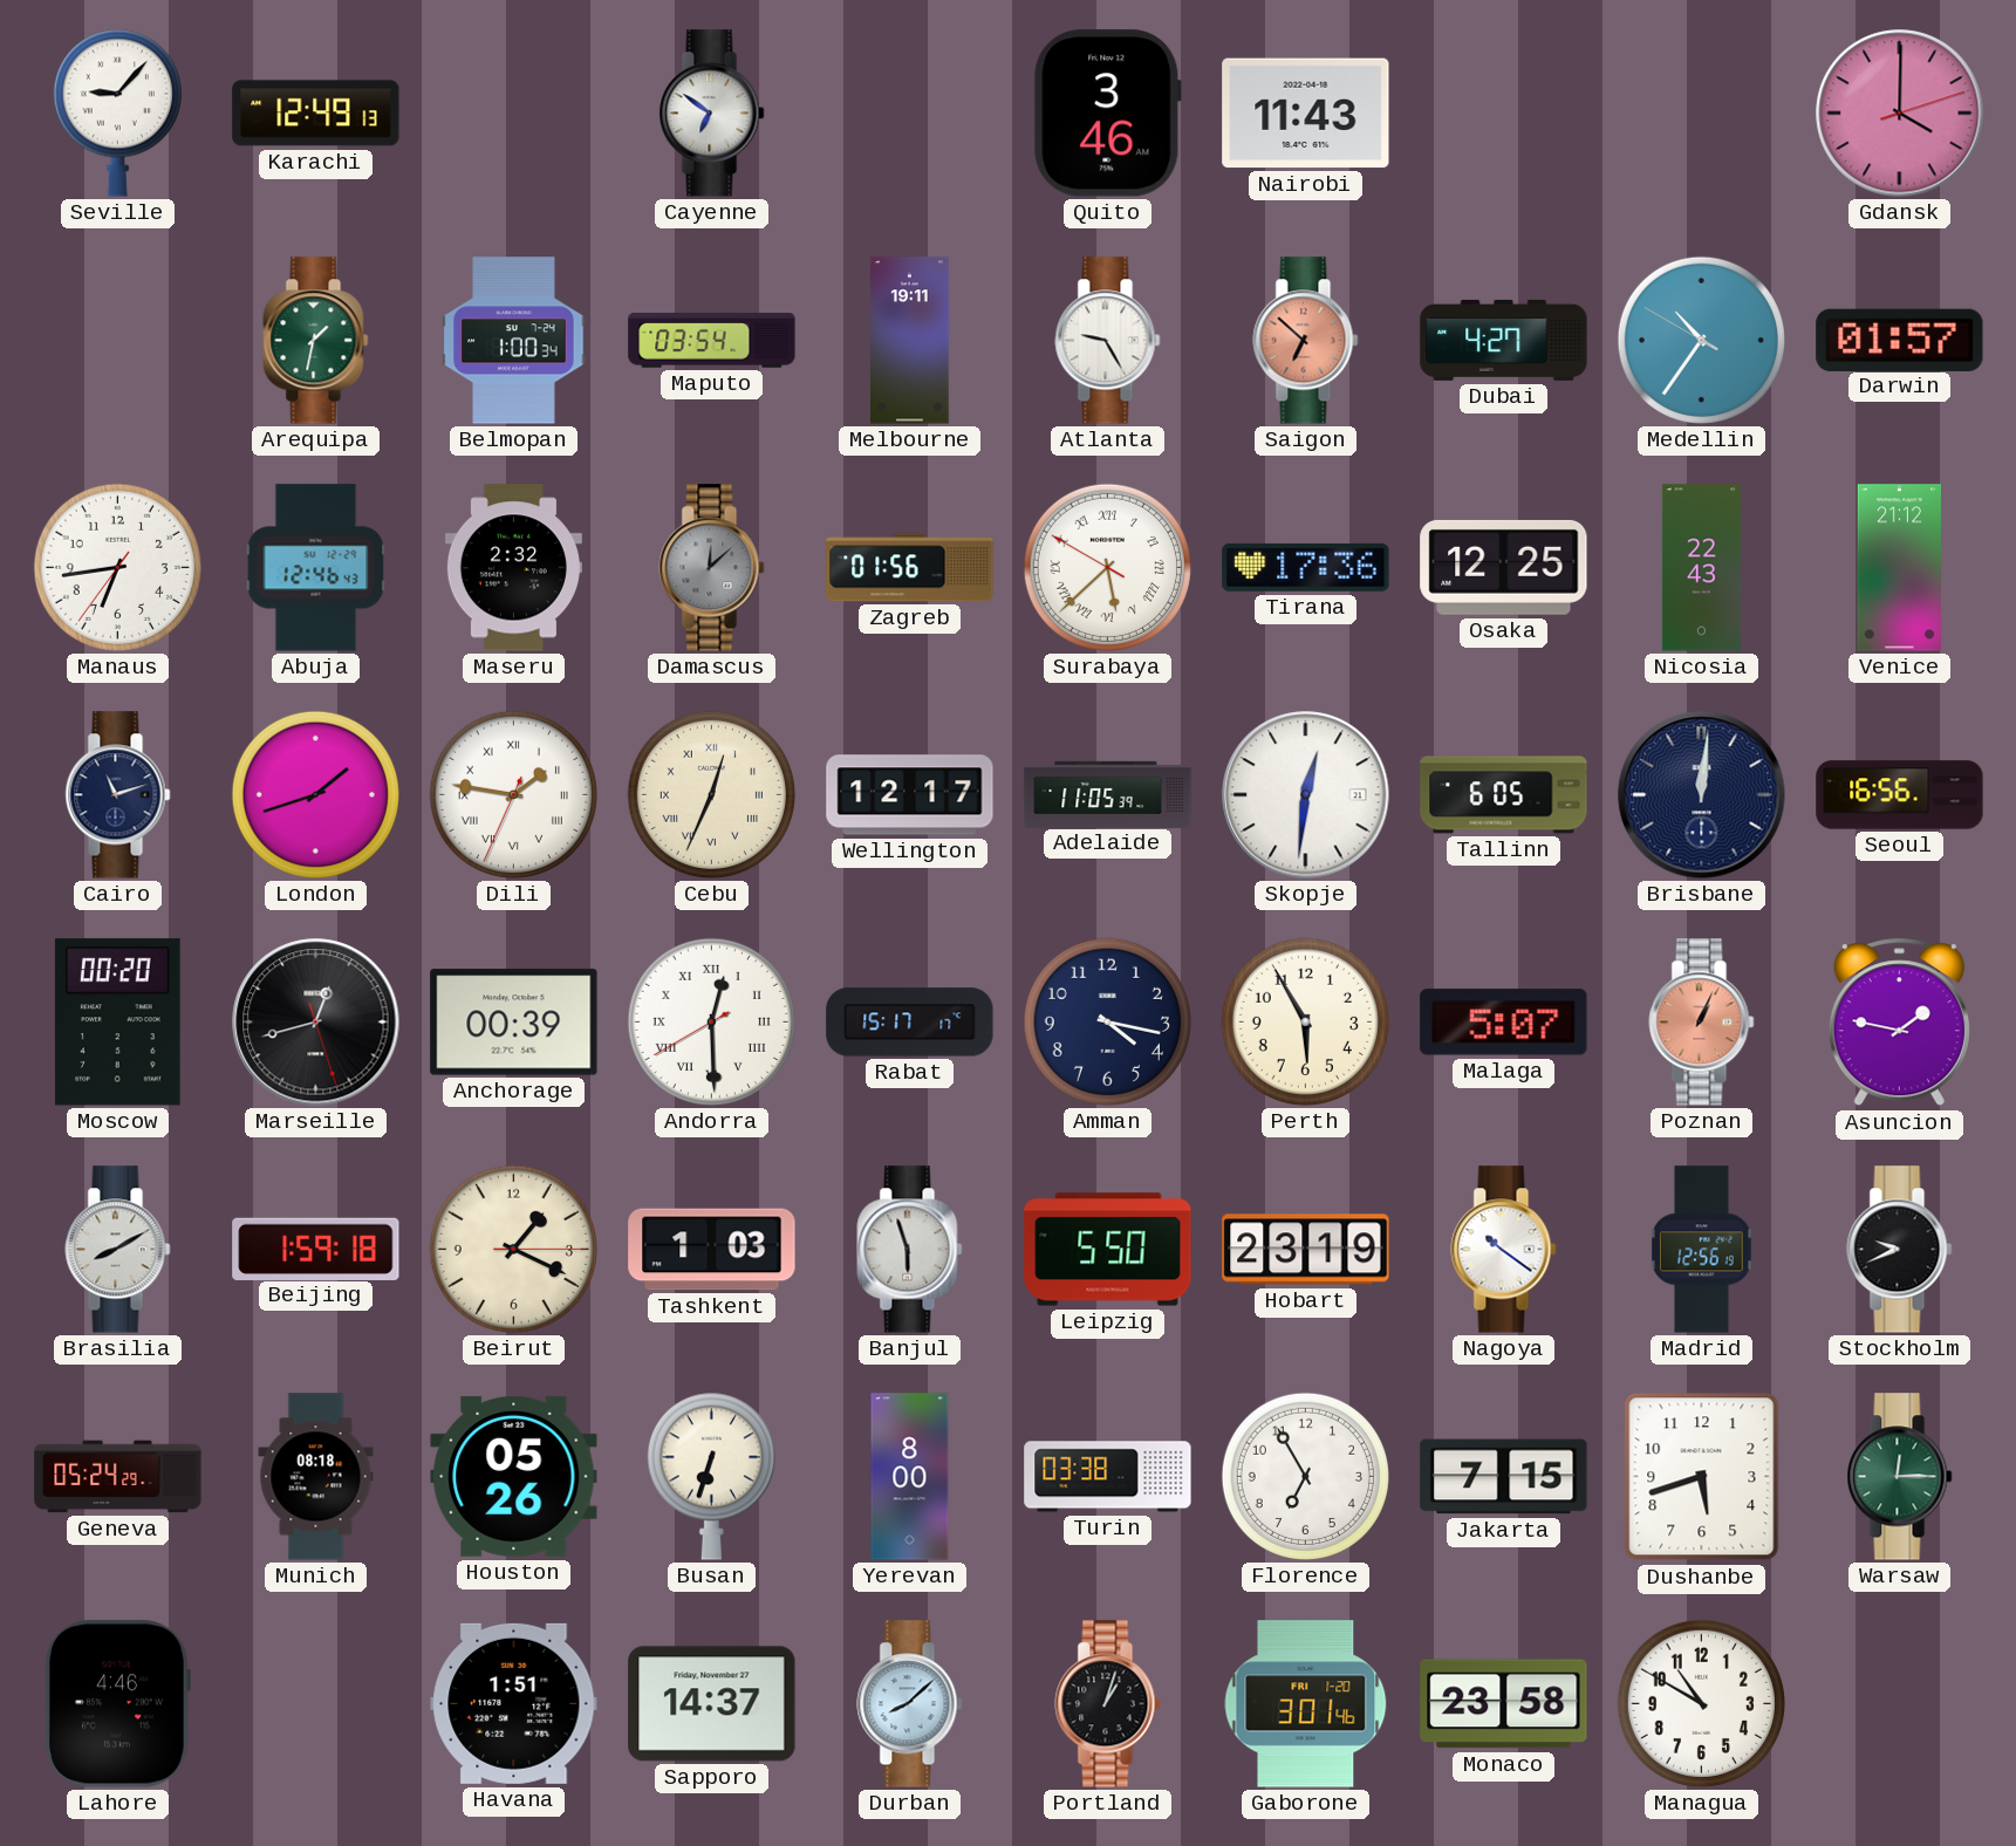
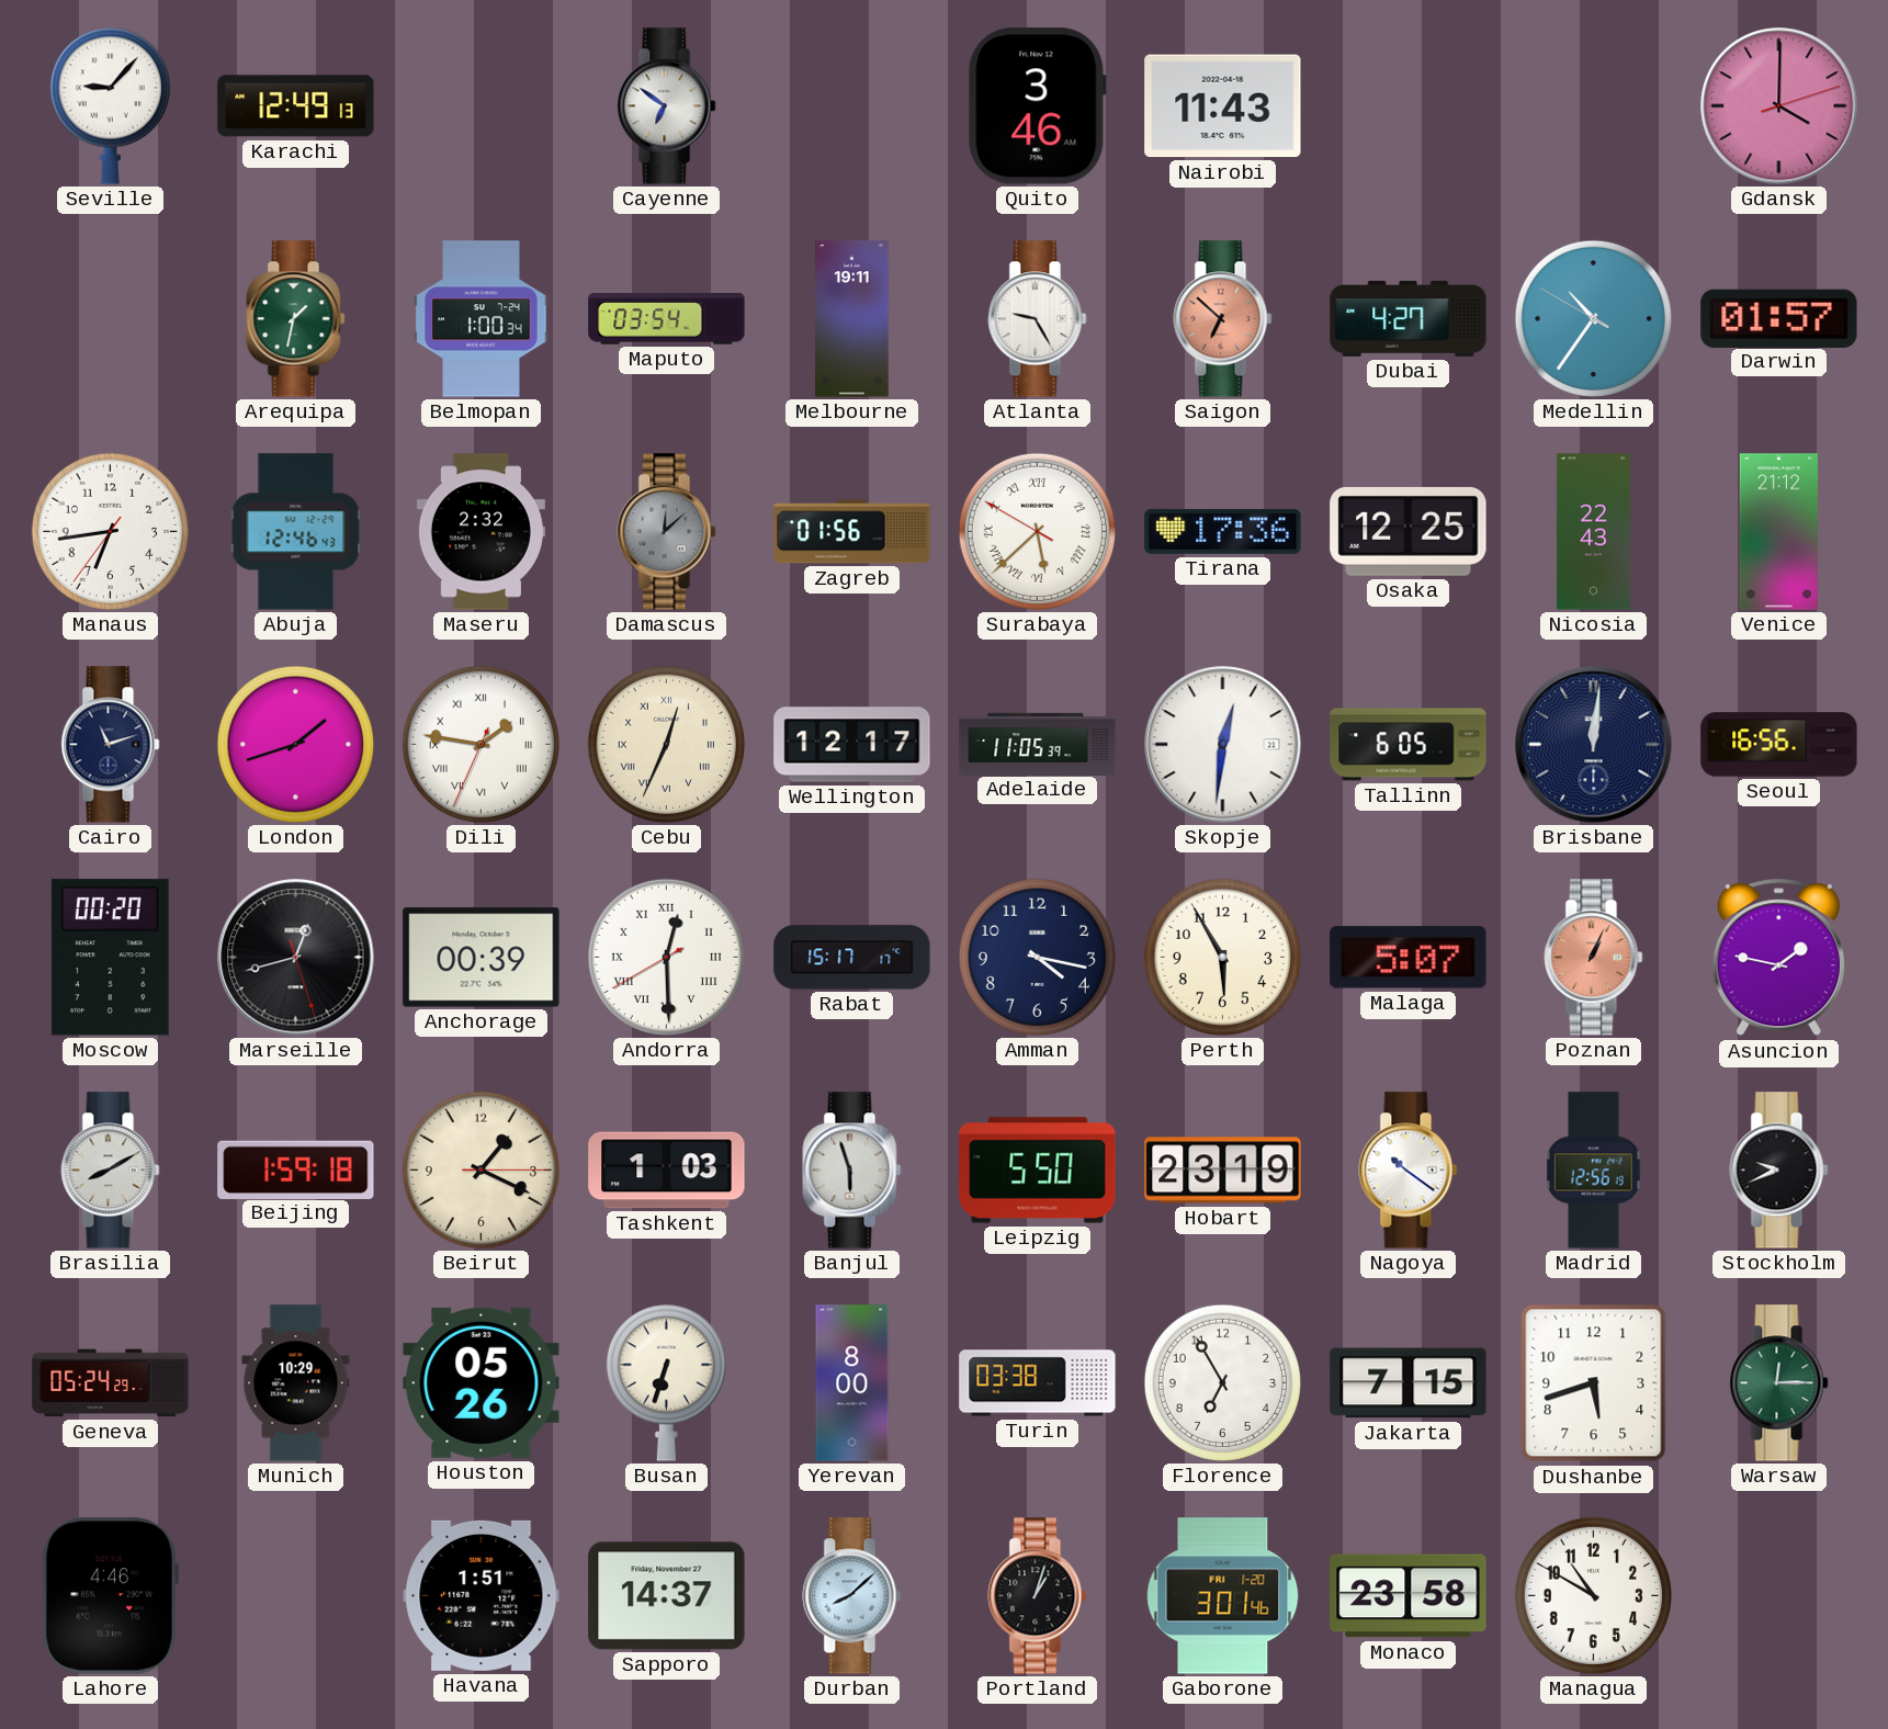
Munich: 08:18 -> 10:29
